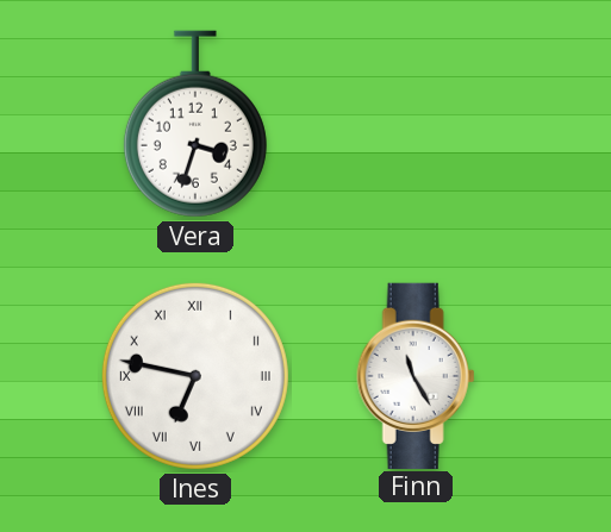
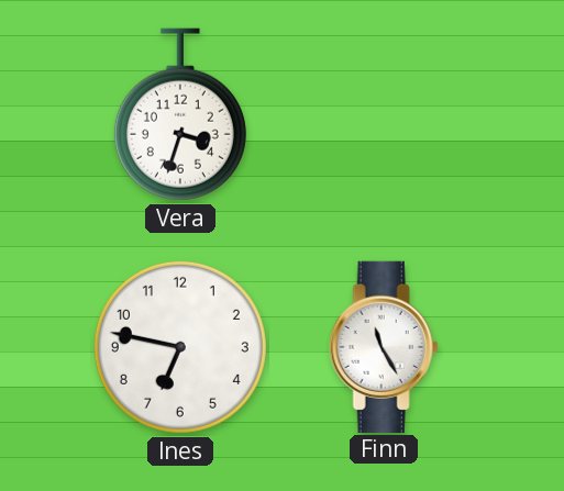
Ines numerals: Roman -> Arabic
